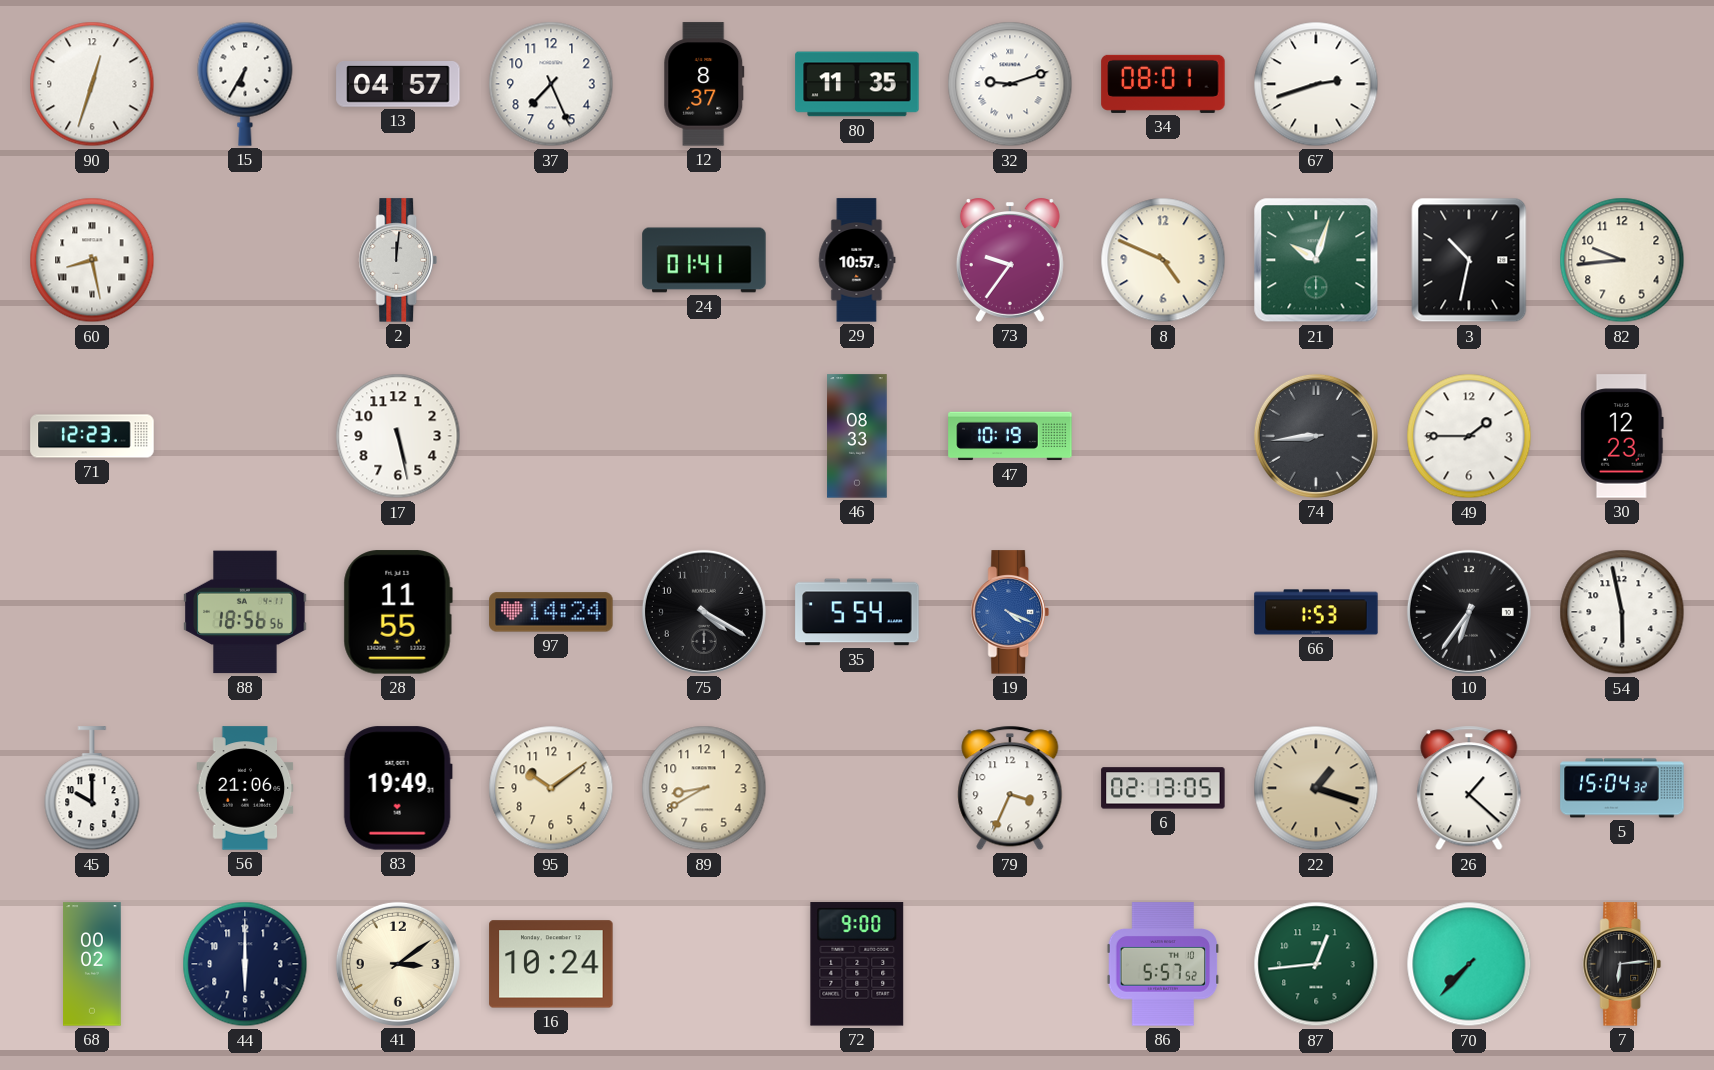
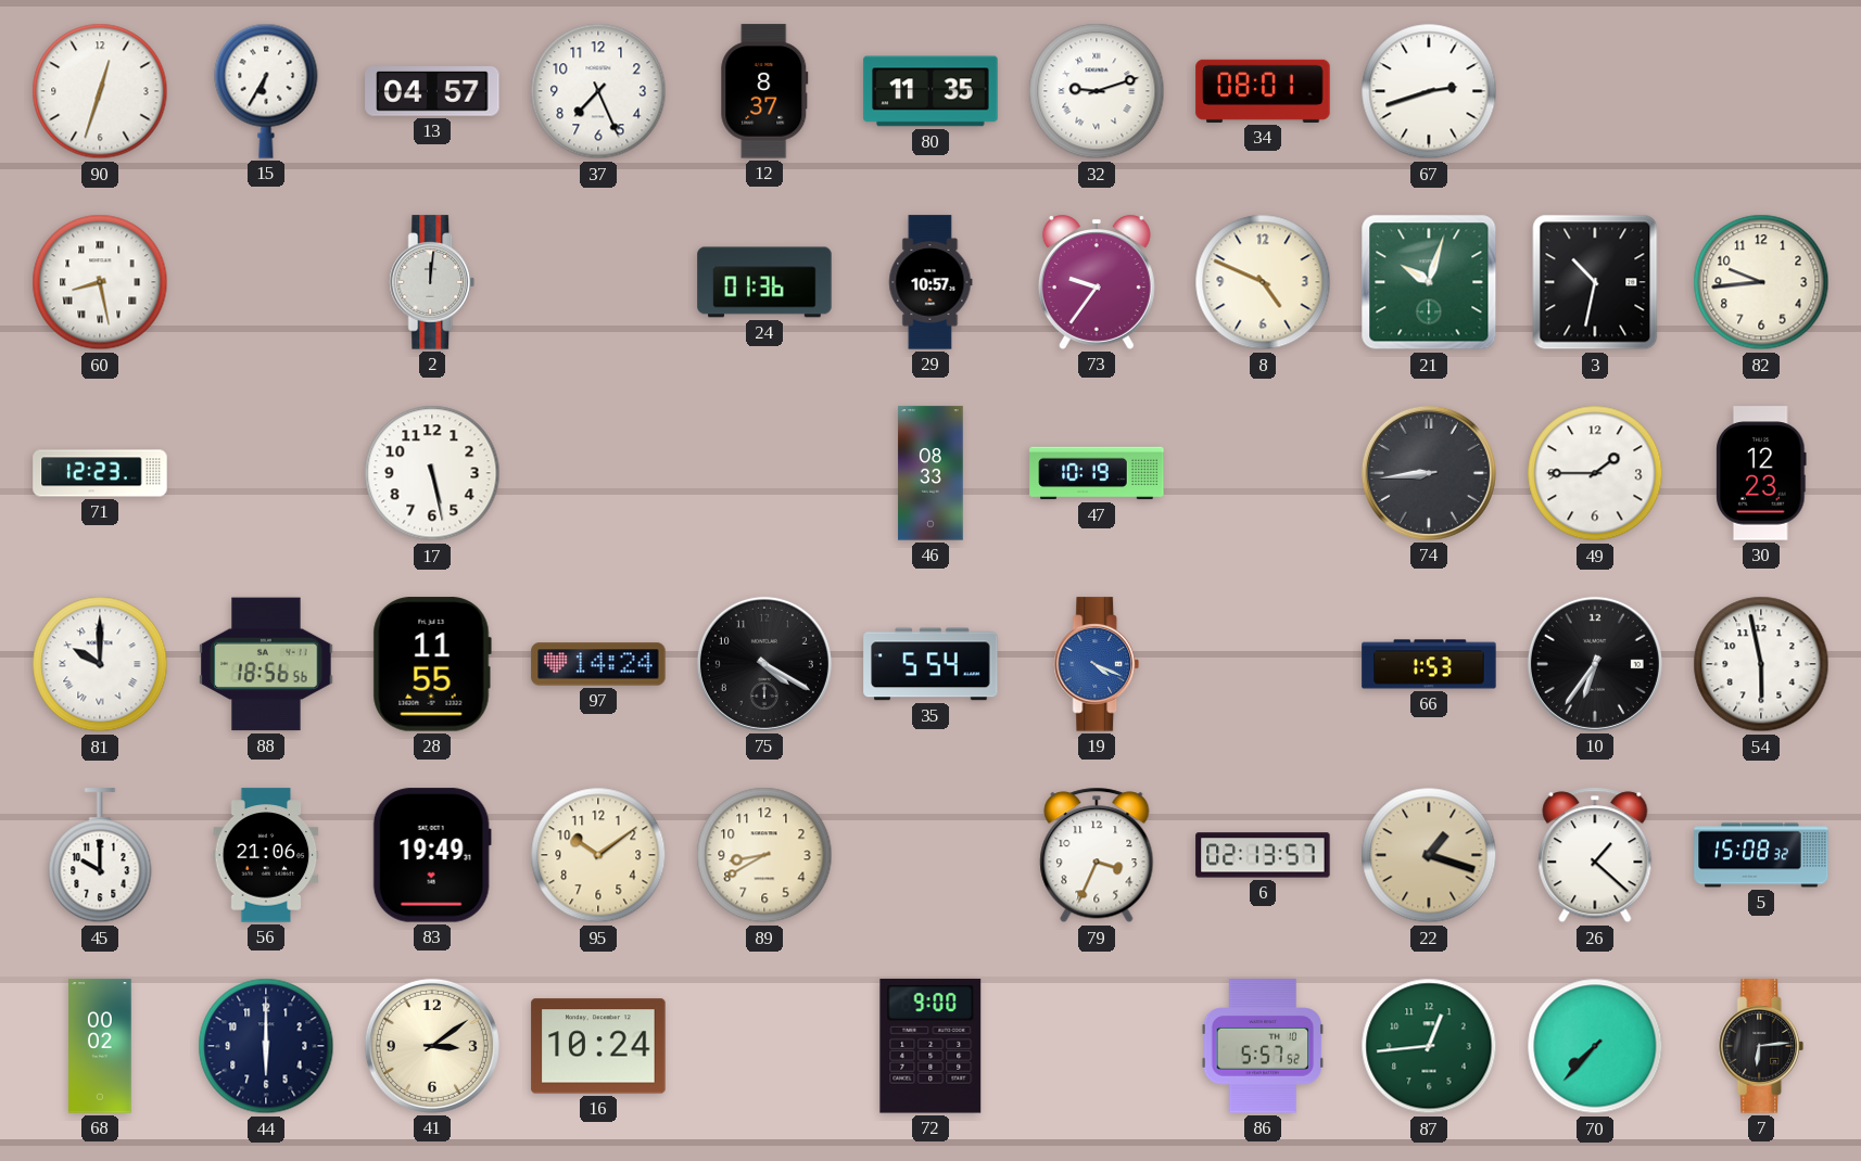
24: 01:41 -> 01:36
81: none -> 10:00
6: 02:13:05 -> 02:13:57
5: 15:04 -> 15:08
